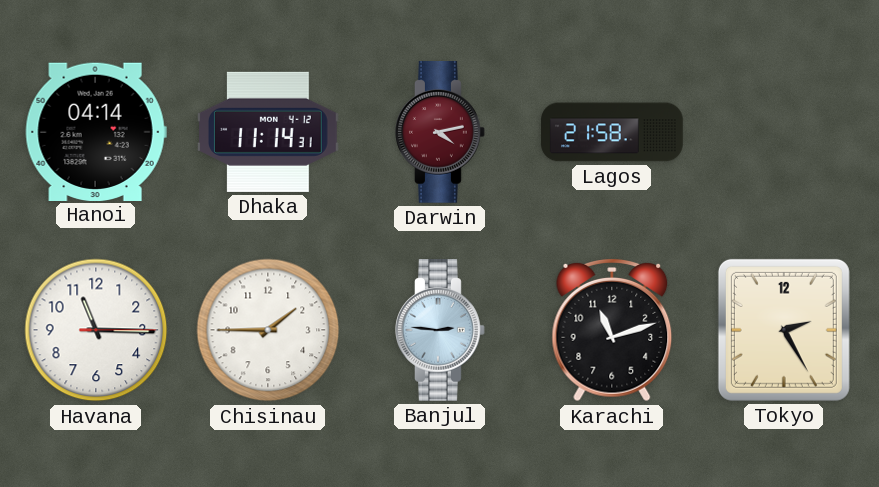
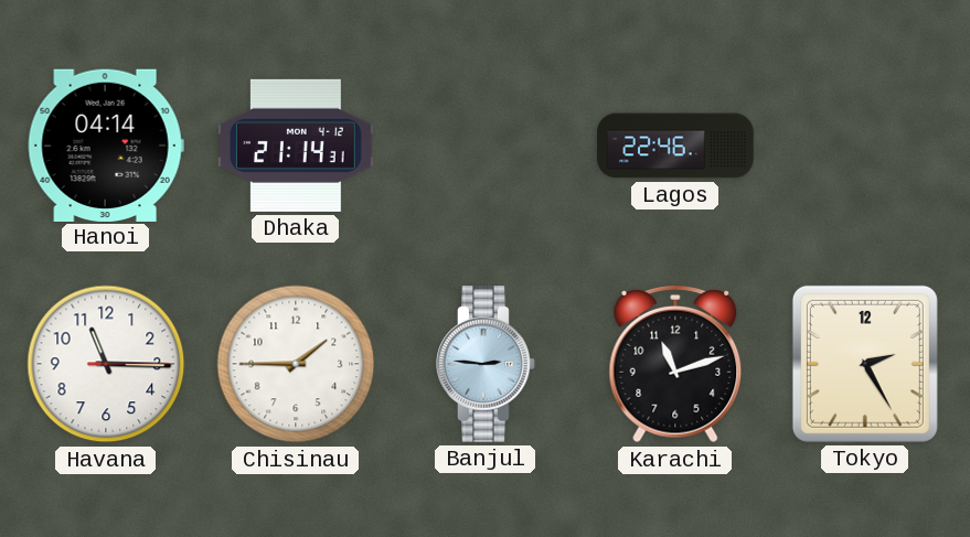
Dhaka: 11:14 -> 21:14
Darwin: 4:13 -> none
Lagos: 21:58 -> 22:46
